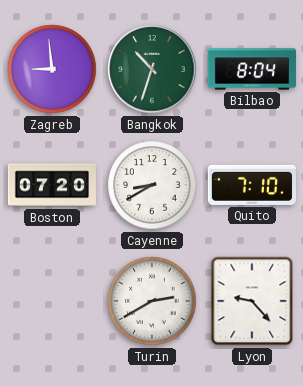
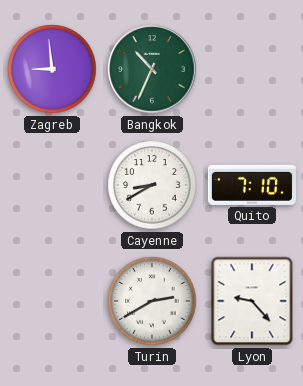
Bangkok: 10:33 -> 10:34
Bilbao: 8:04 -> none
Boston: 07:20 -> none
